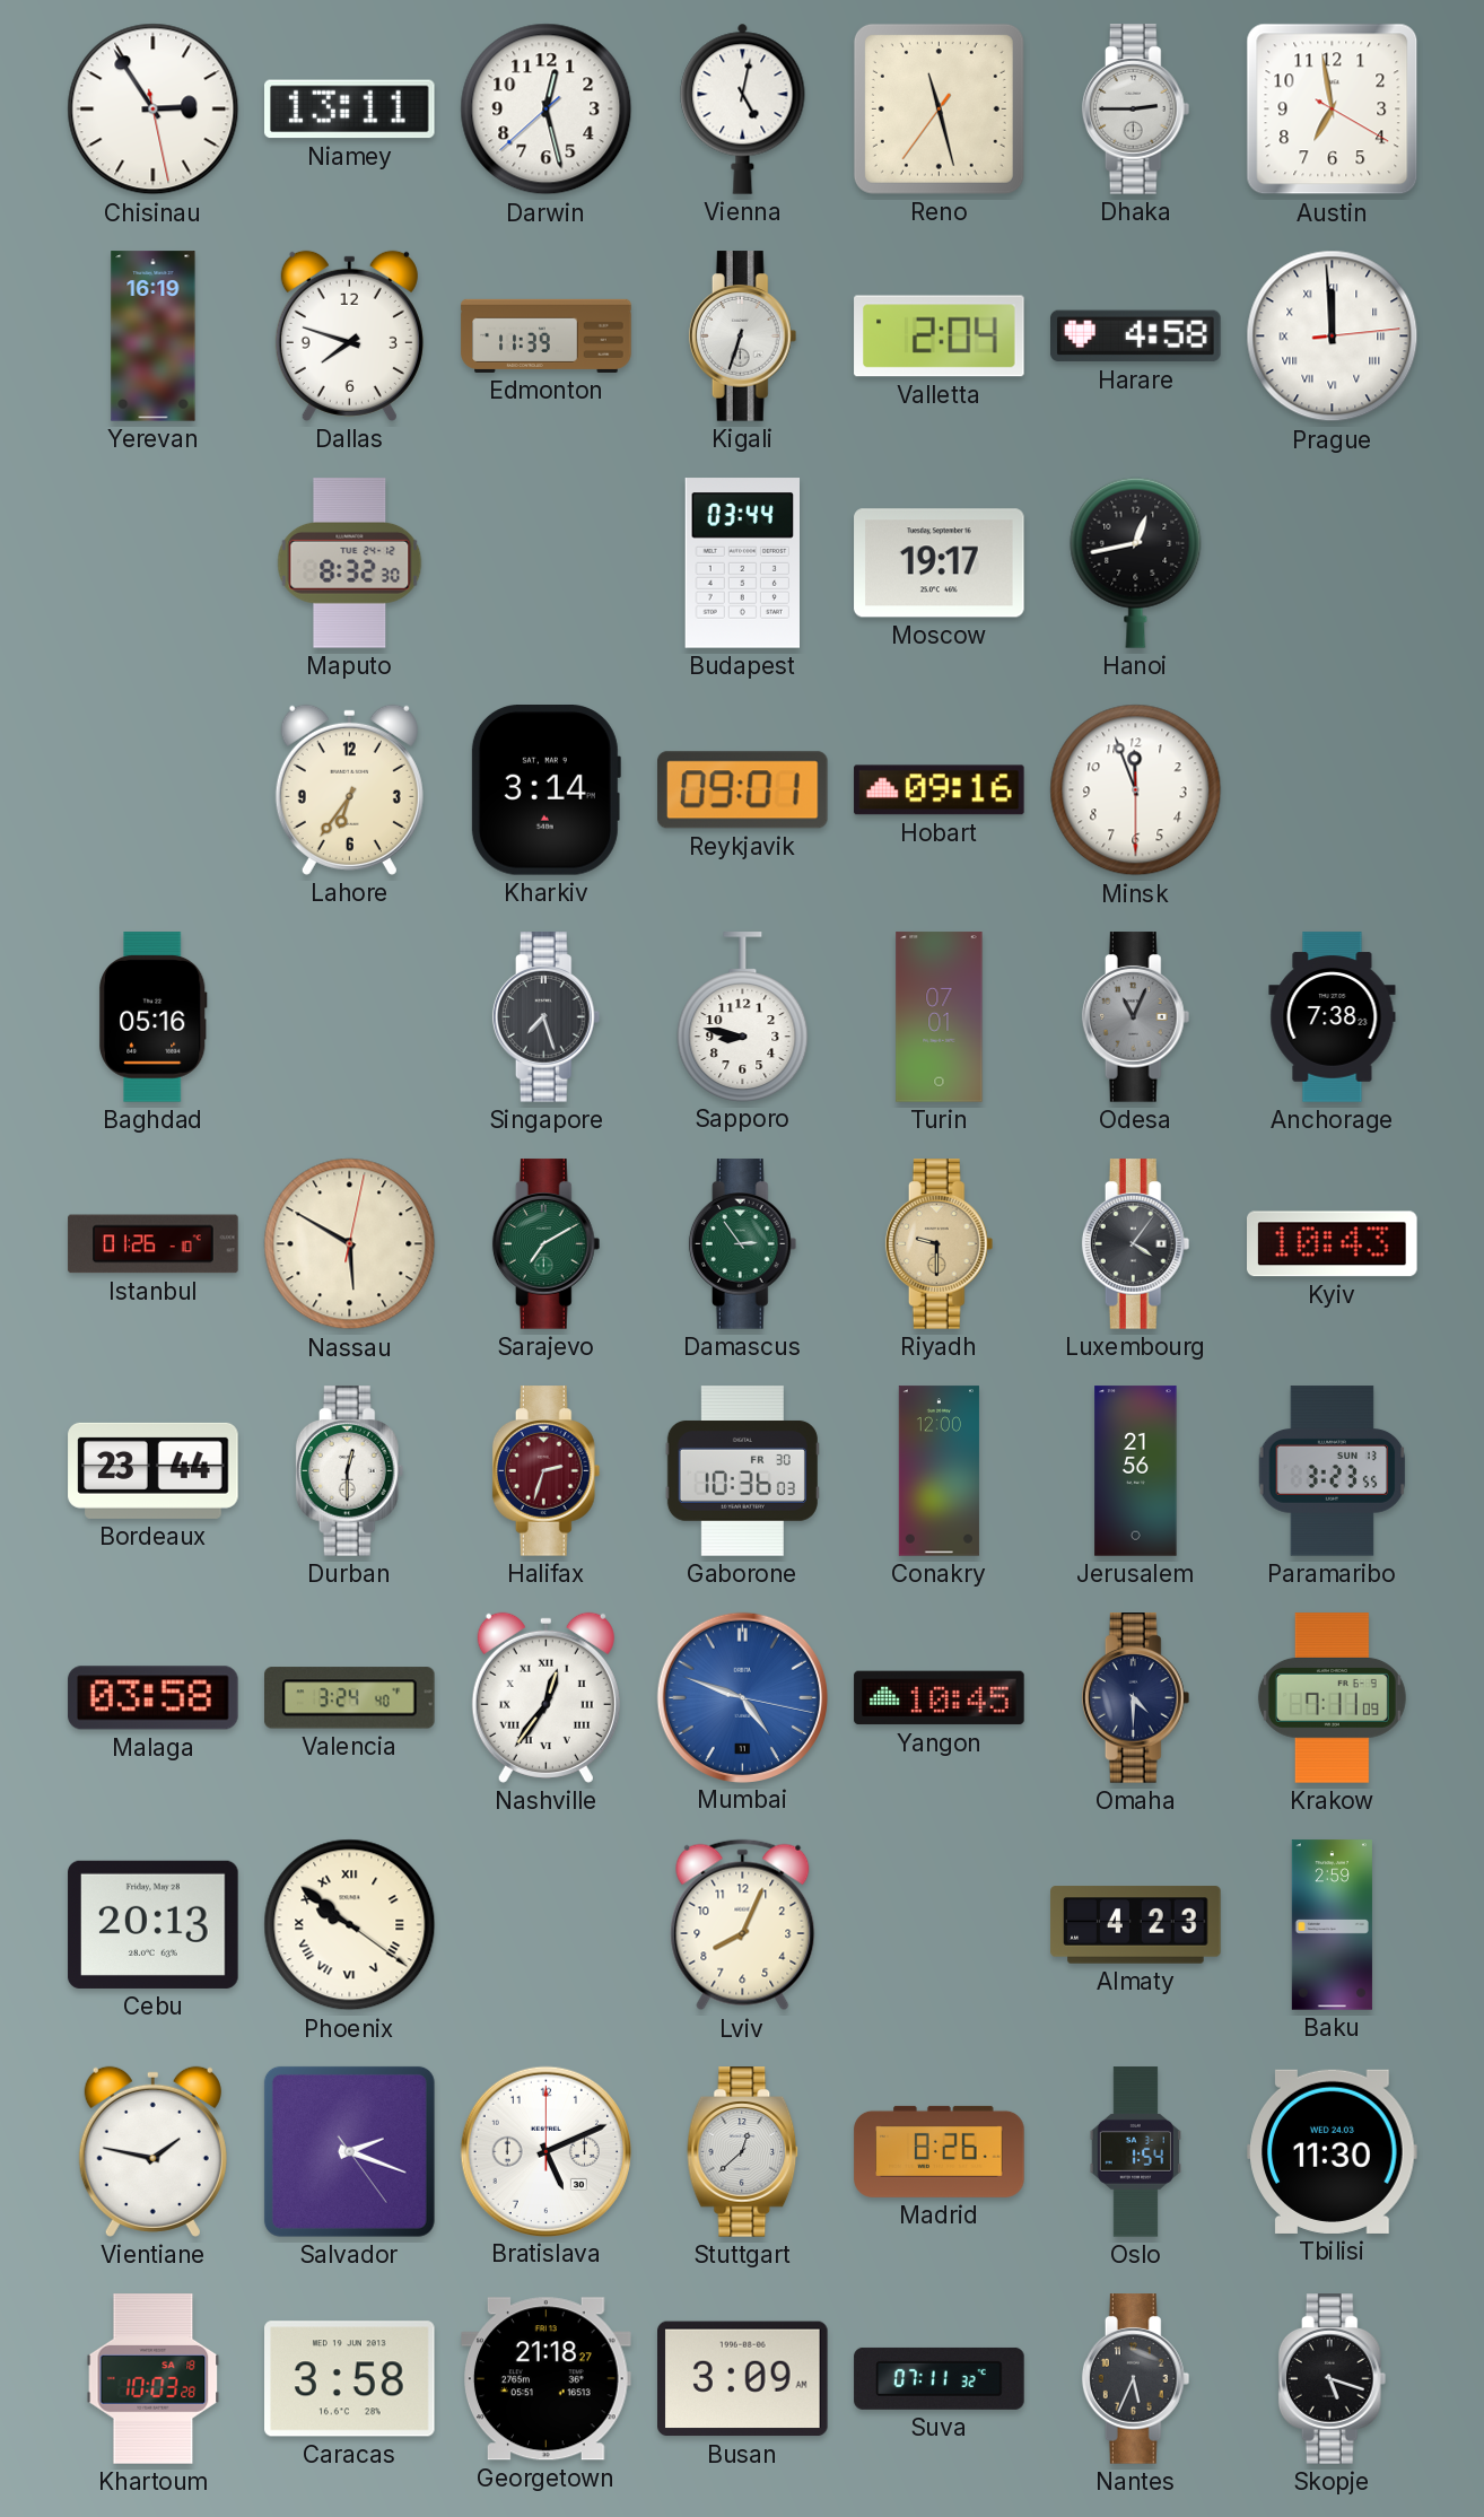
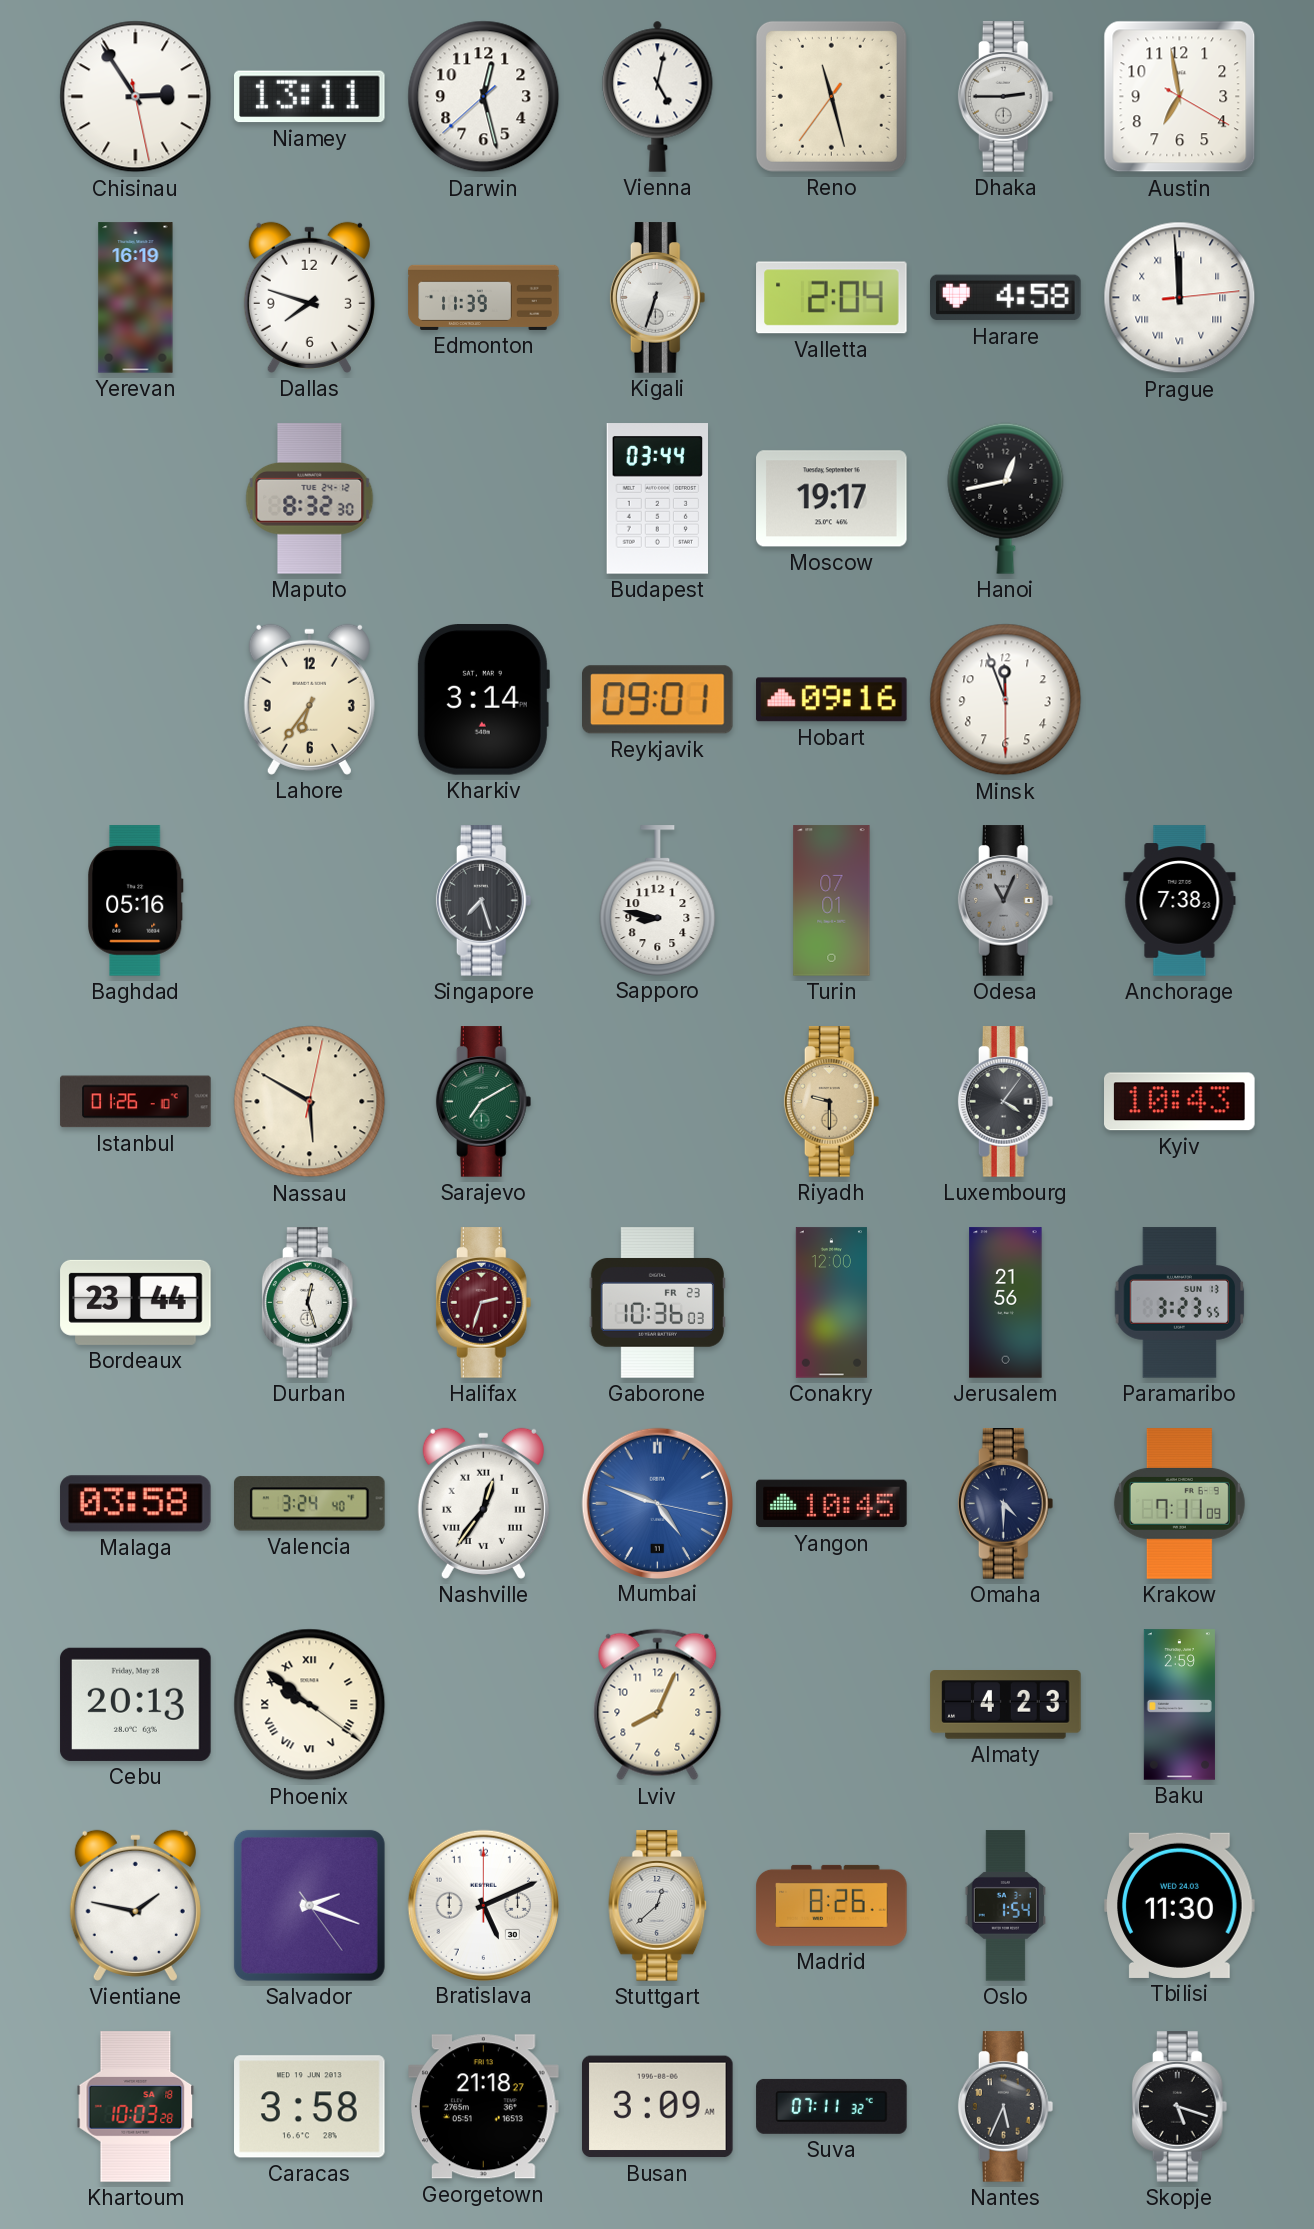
Damascus: 2:54 -> none
Durban: 12:30 -> 12:27
Gaborone date: FR 30 -> FR 23
